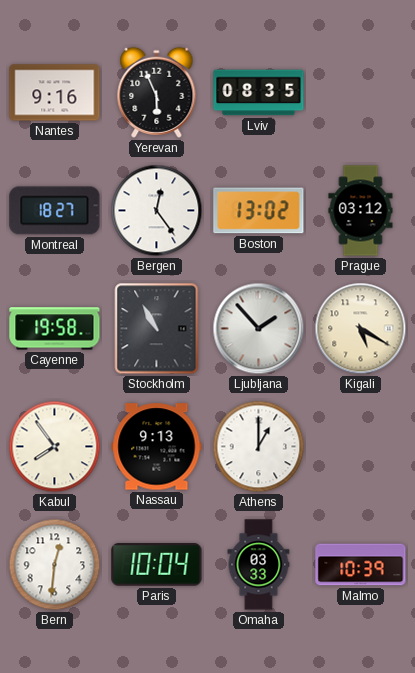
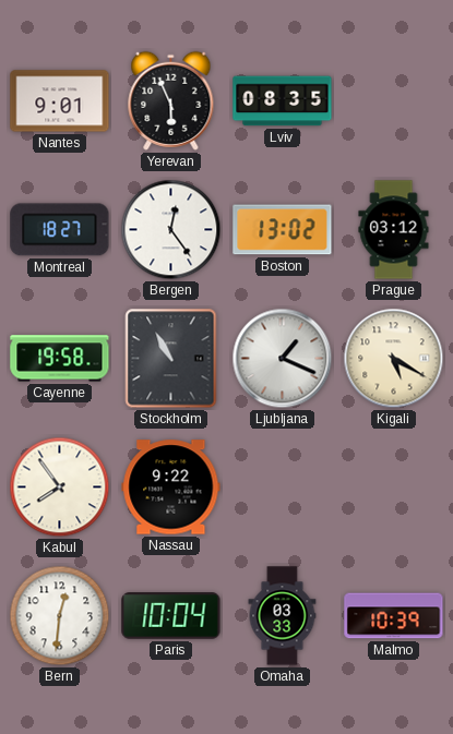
Nantes: 9:16 -> 9:01
Ljubljana: 1:53 -> 1:19
Nassau: 9:13 -> 9:22
Athens: 1:00 -> none
